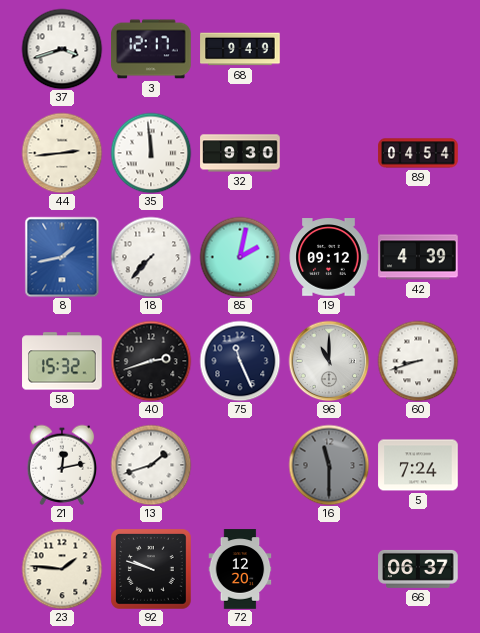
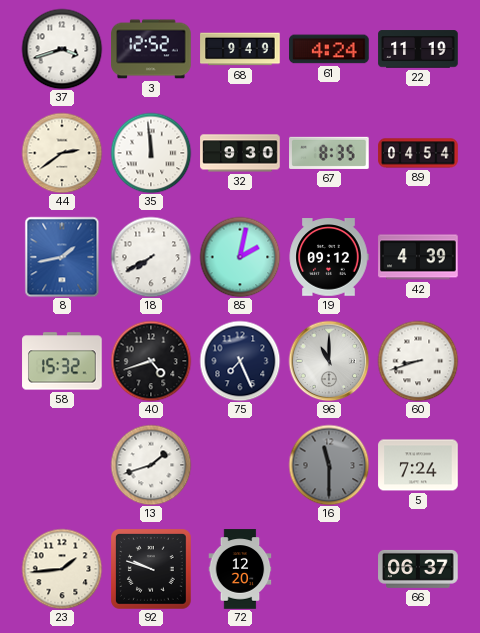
3: 12:17 -> 12:52
61: none -> 4:24
22: none -> 11:19
44: 2:44 -> 2:39
67: none -> 8:35
18: 7:37 -> 7:40
40: 2:42 -> 4:42
75: 11:26 -> 7:26
21: 12:13 -> none
23: 1:46 -> 1:44
